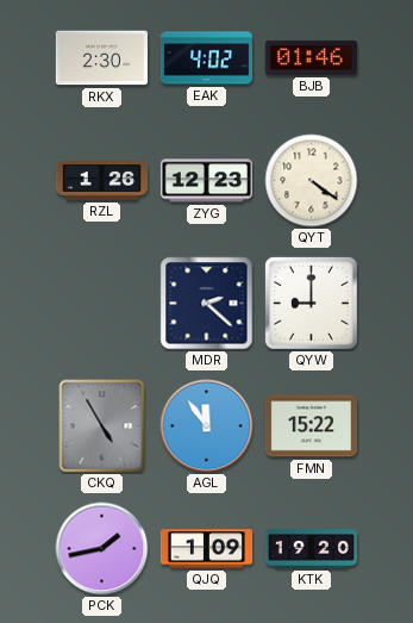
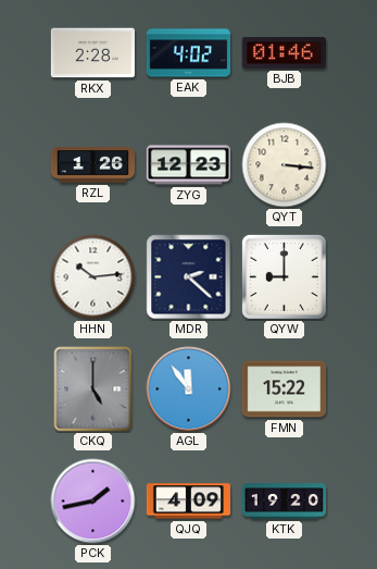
RKX: 2:30 -> 2:28
QYT: 4:21 -> 3:16
HHN: none -> 10:14
CKQ: 4:55 -> 5:00
QJQ: 1:09 -> 4:09
